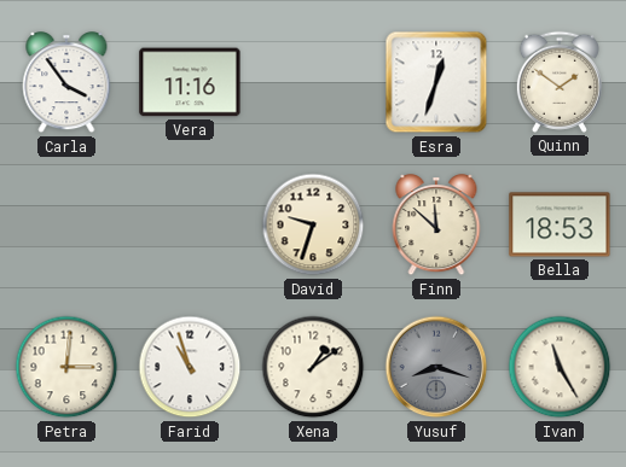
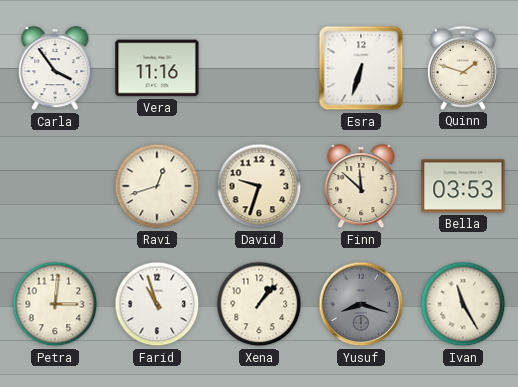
Esra: 12:33 -> 6:33
Quinn: 1:51 -> 1:48
Ravi: none -> 12:42
Bella: 18:53 -> 03:53
Xena: 1:09 -> 1:07
